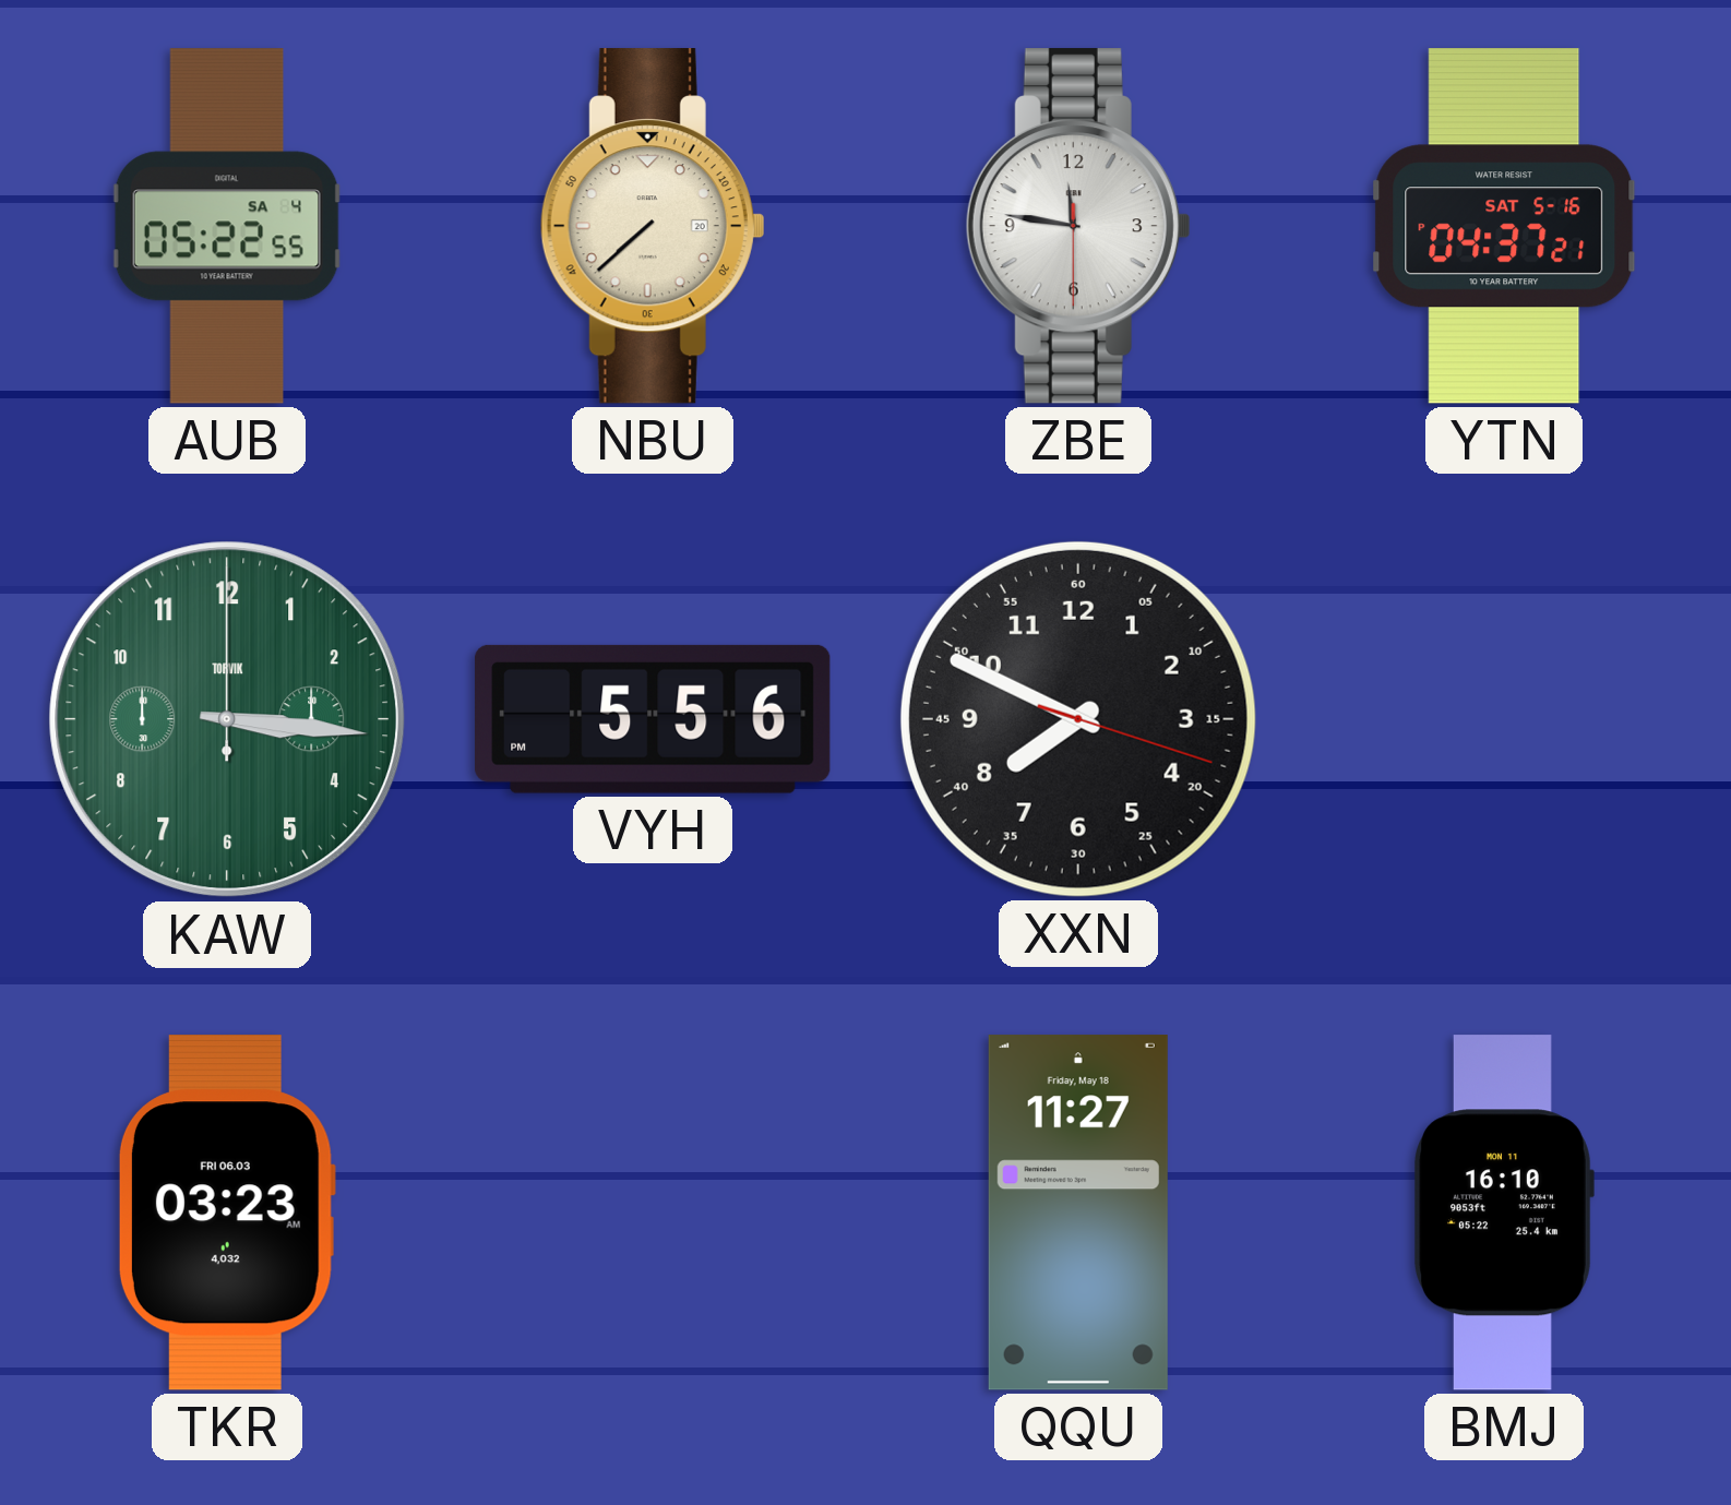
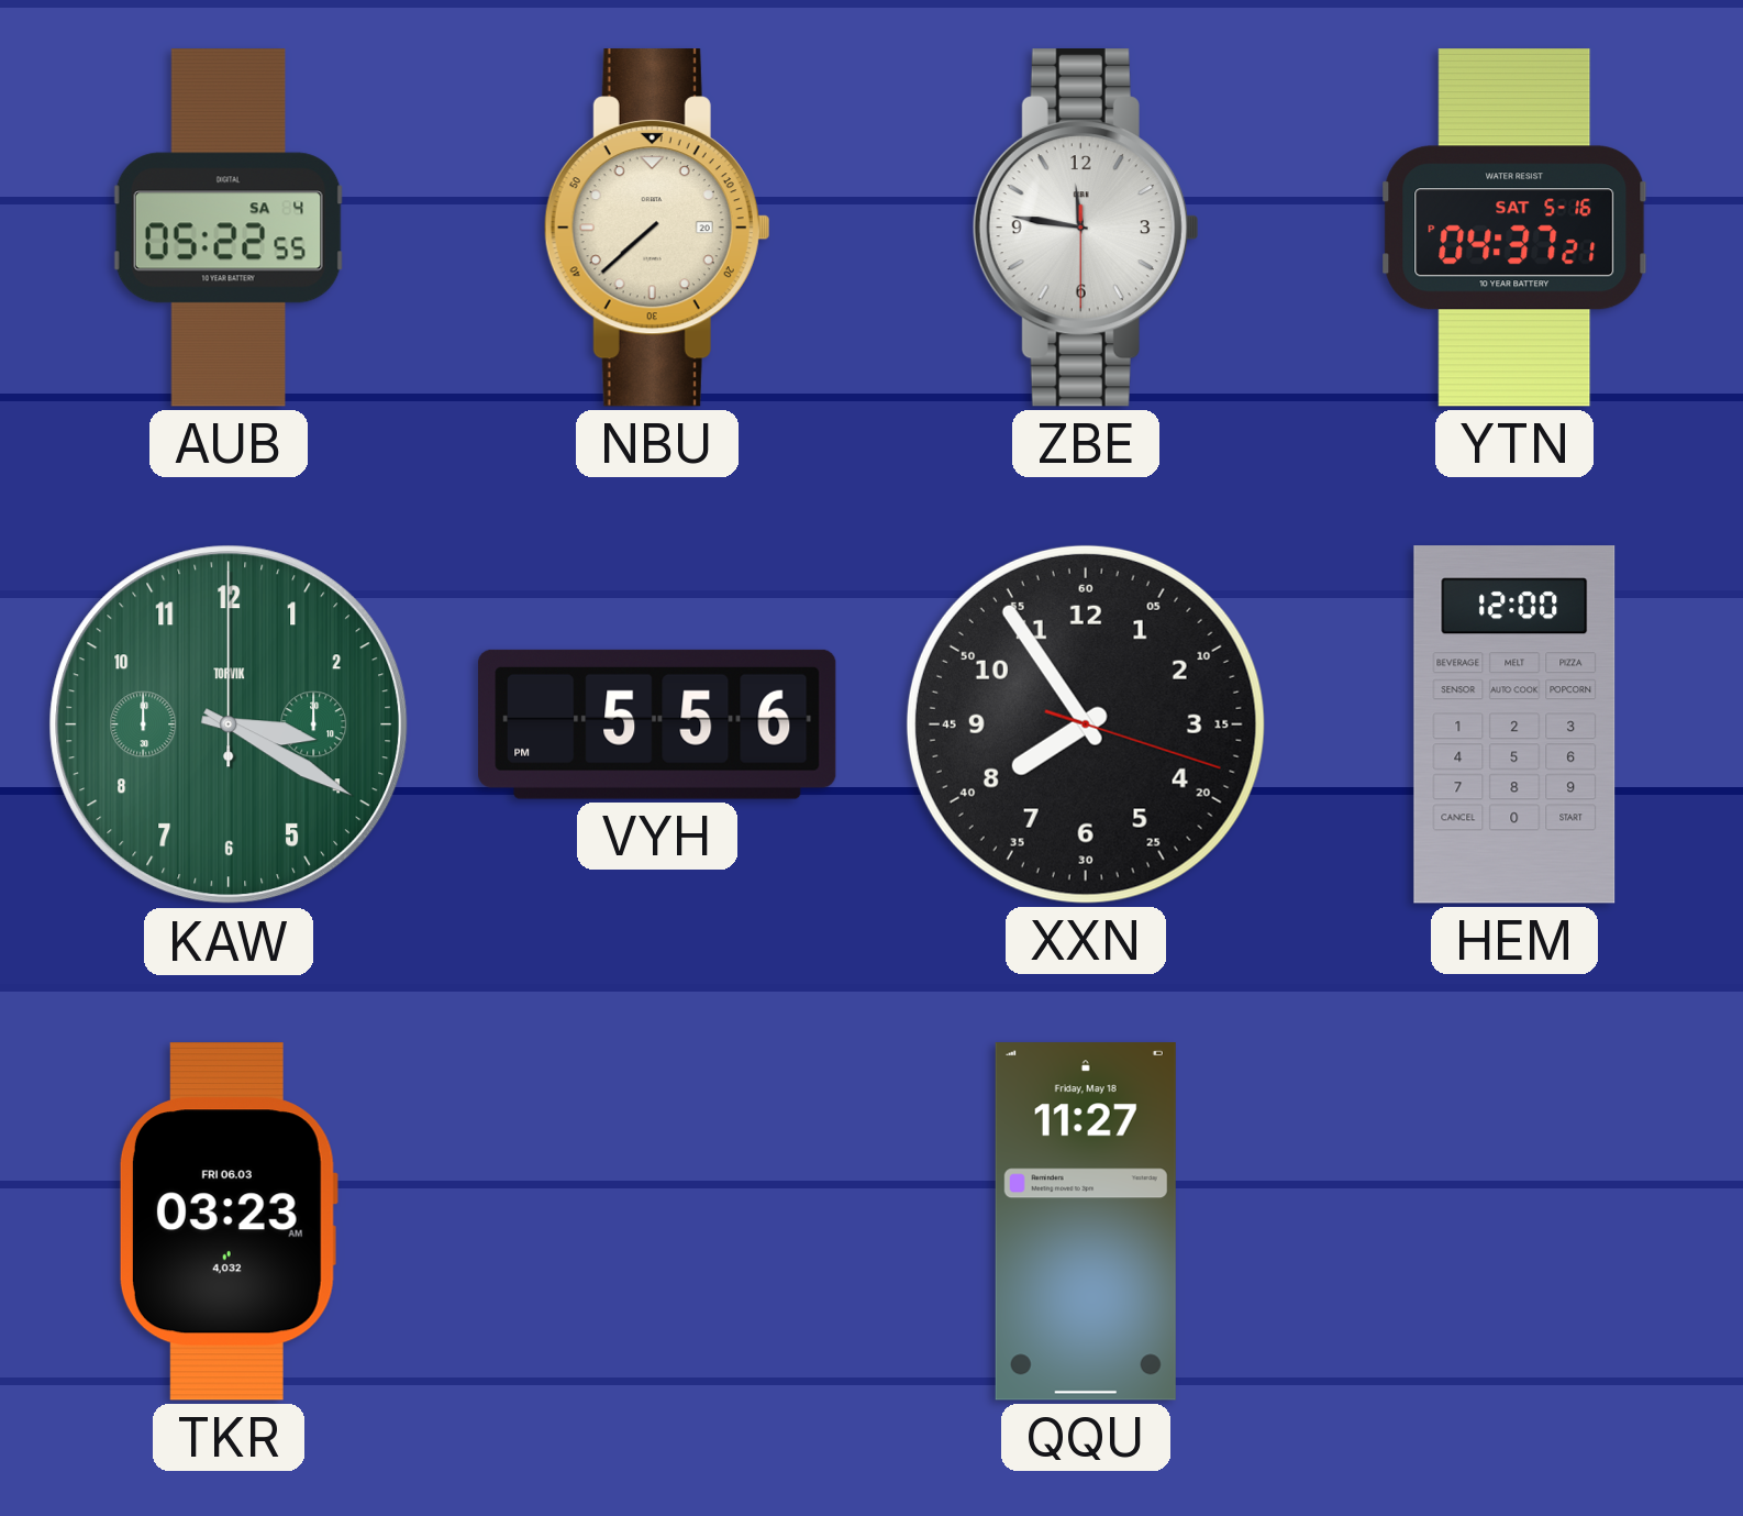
KAW: 3:16 -> 3:20
XXN: 7:49 -> 7:54
HEM: none -> 12:00
BMJ: 16:10 -> none
